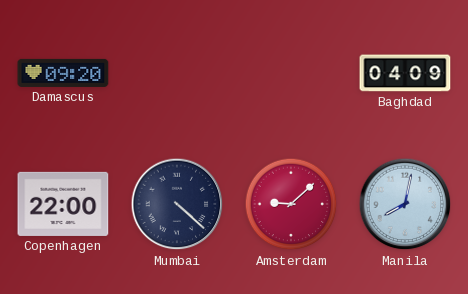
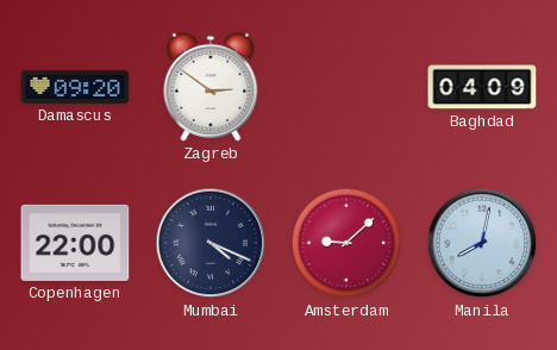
Zagreb: none -> 2:51
Mumbai: 4:22 -> 4:19
